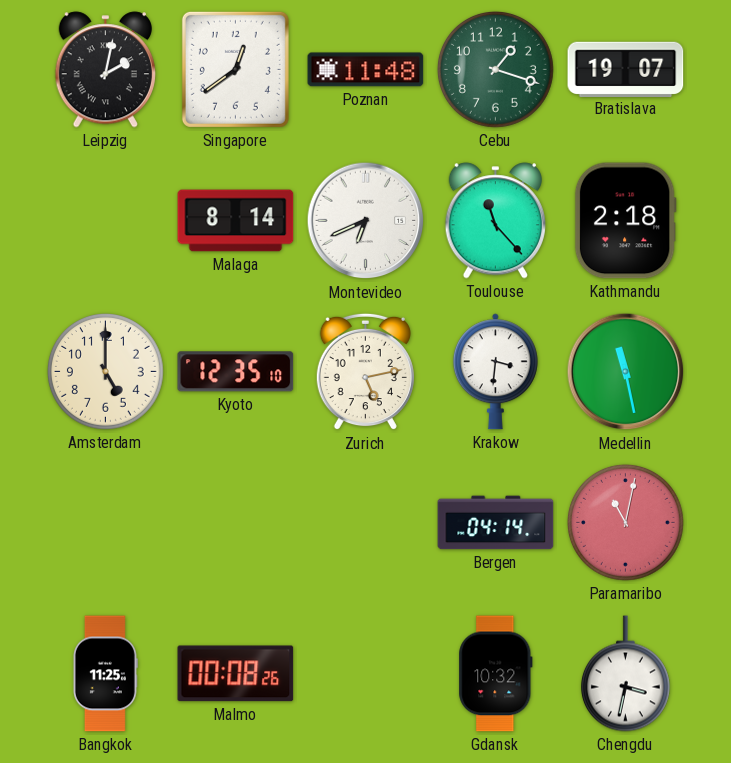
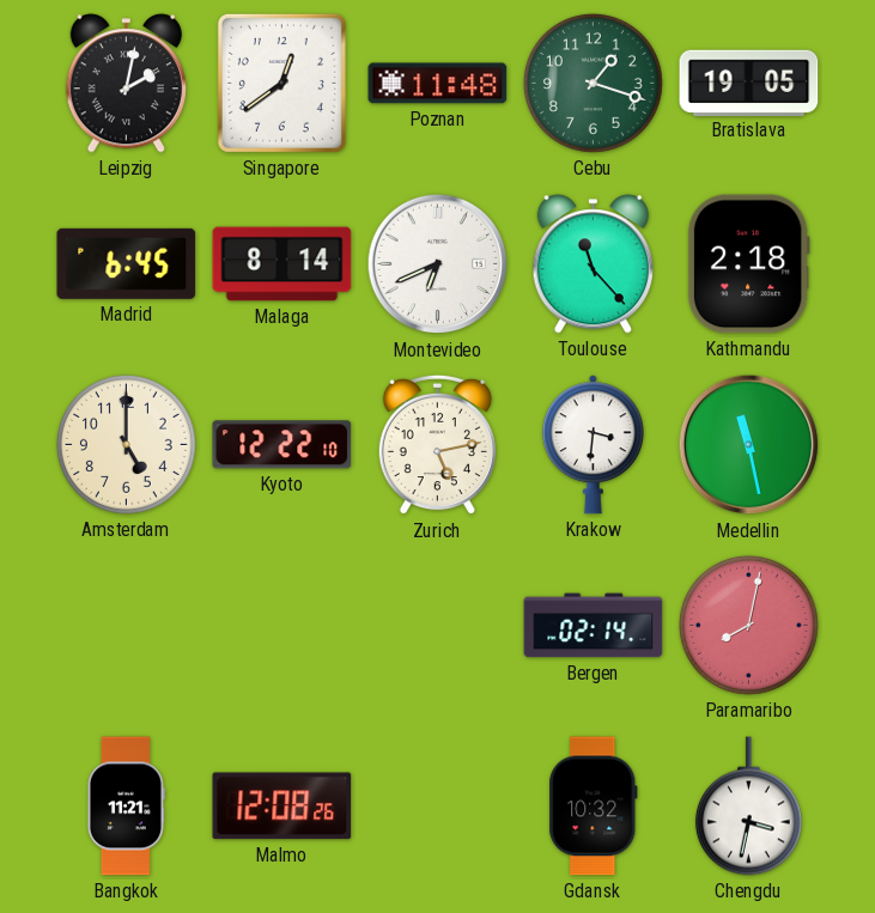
Bratislava: 19:07 -> 19:05
Madrid: none -> 6:45
Kyoto: 12:35 -> 12:22
Bergen: 04:14 -> 02:14
Paramaribo: 11:02 -> 8:02
Bangkok: 11:25 -> 11:21
Malmo: 00:08 -> 12:08
